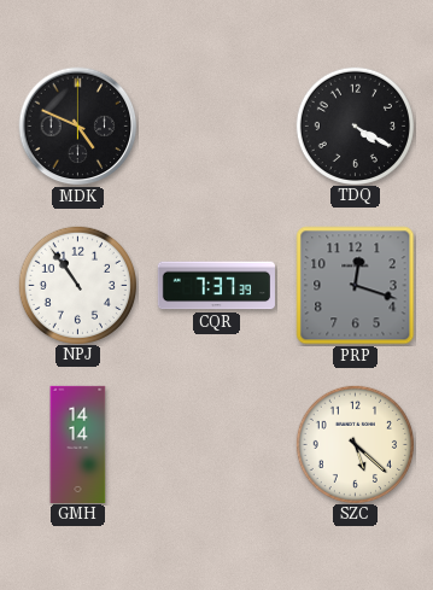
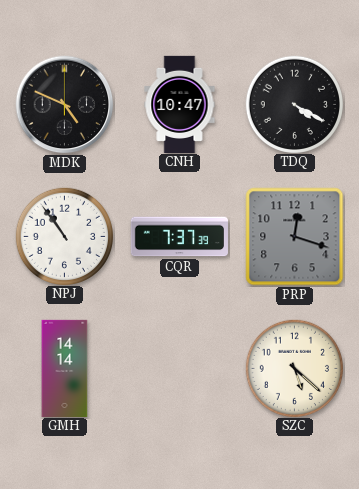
CNH: none -> 10:47
